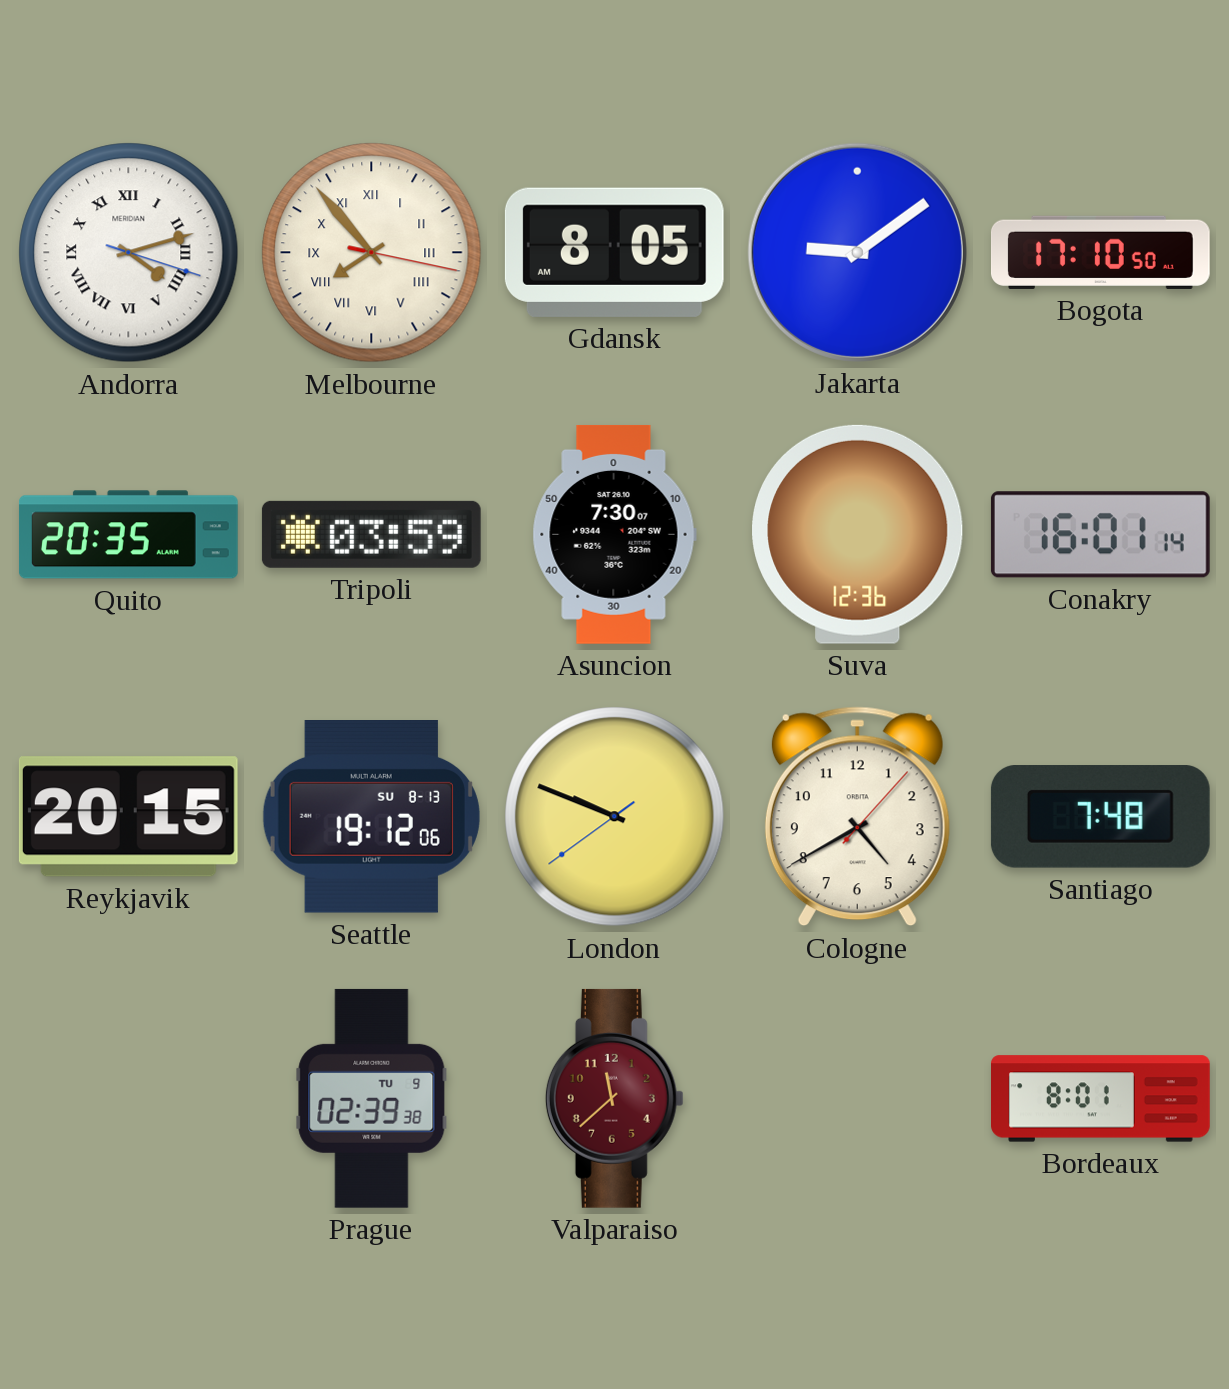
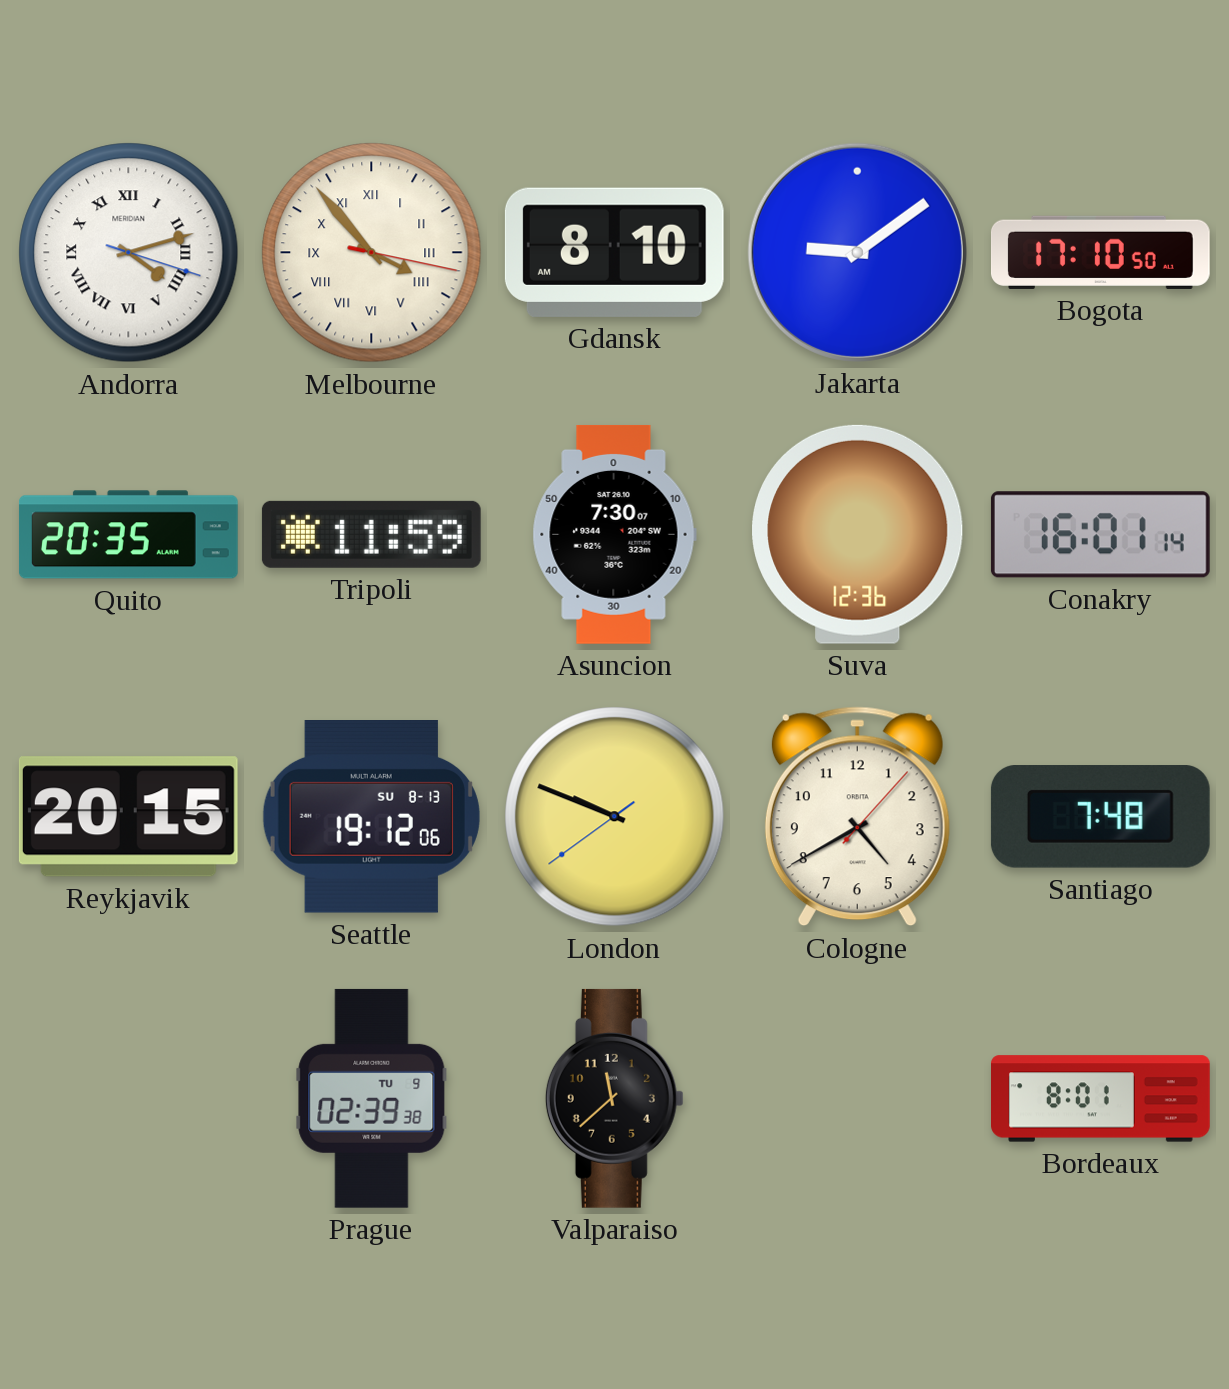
Melbourne: 7:53 -> 3:53
Gdansk: 8:05 -> 8:10
Tripoli: 03:59 -> 11:59
Valparaiso dial: burgundy -> black
